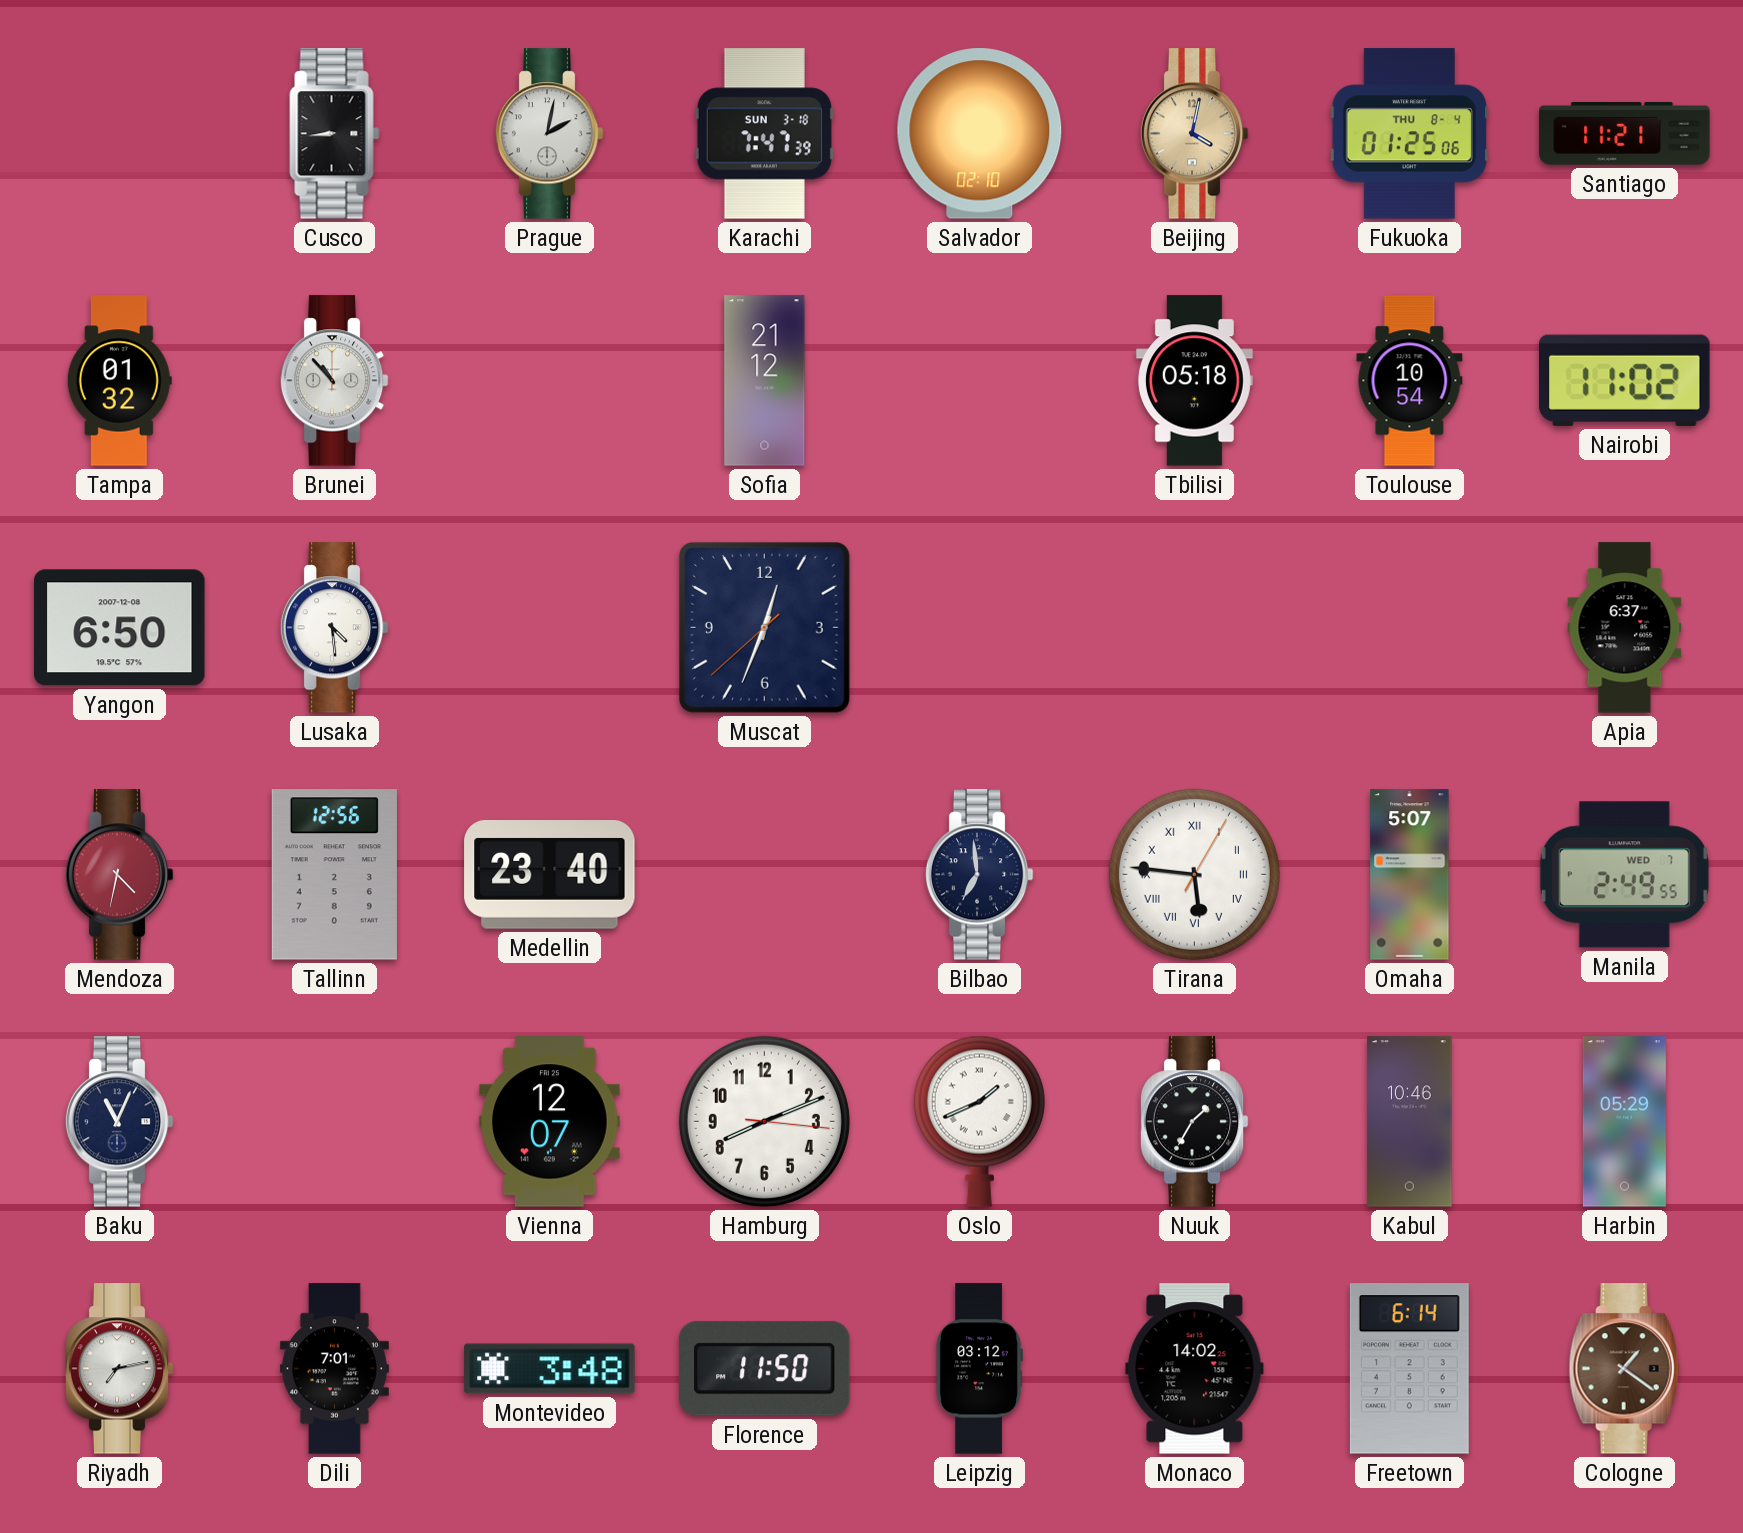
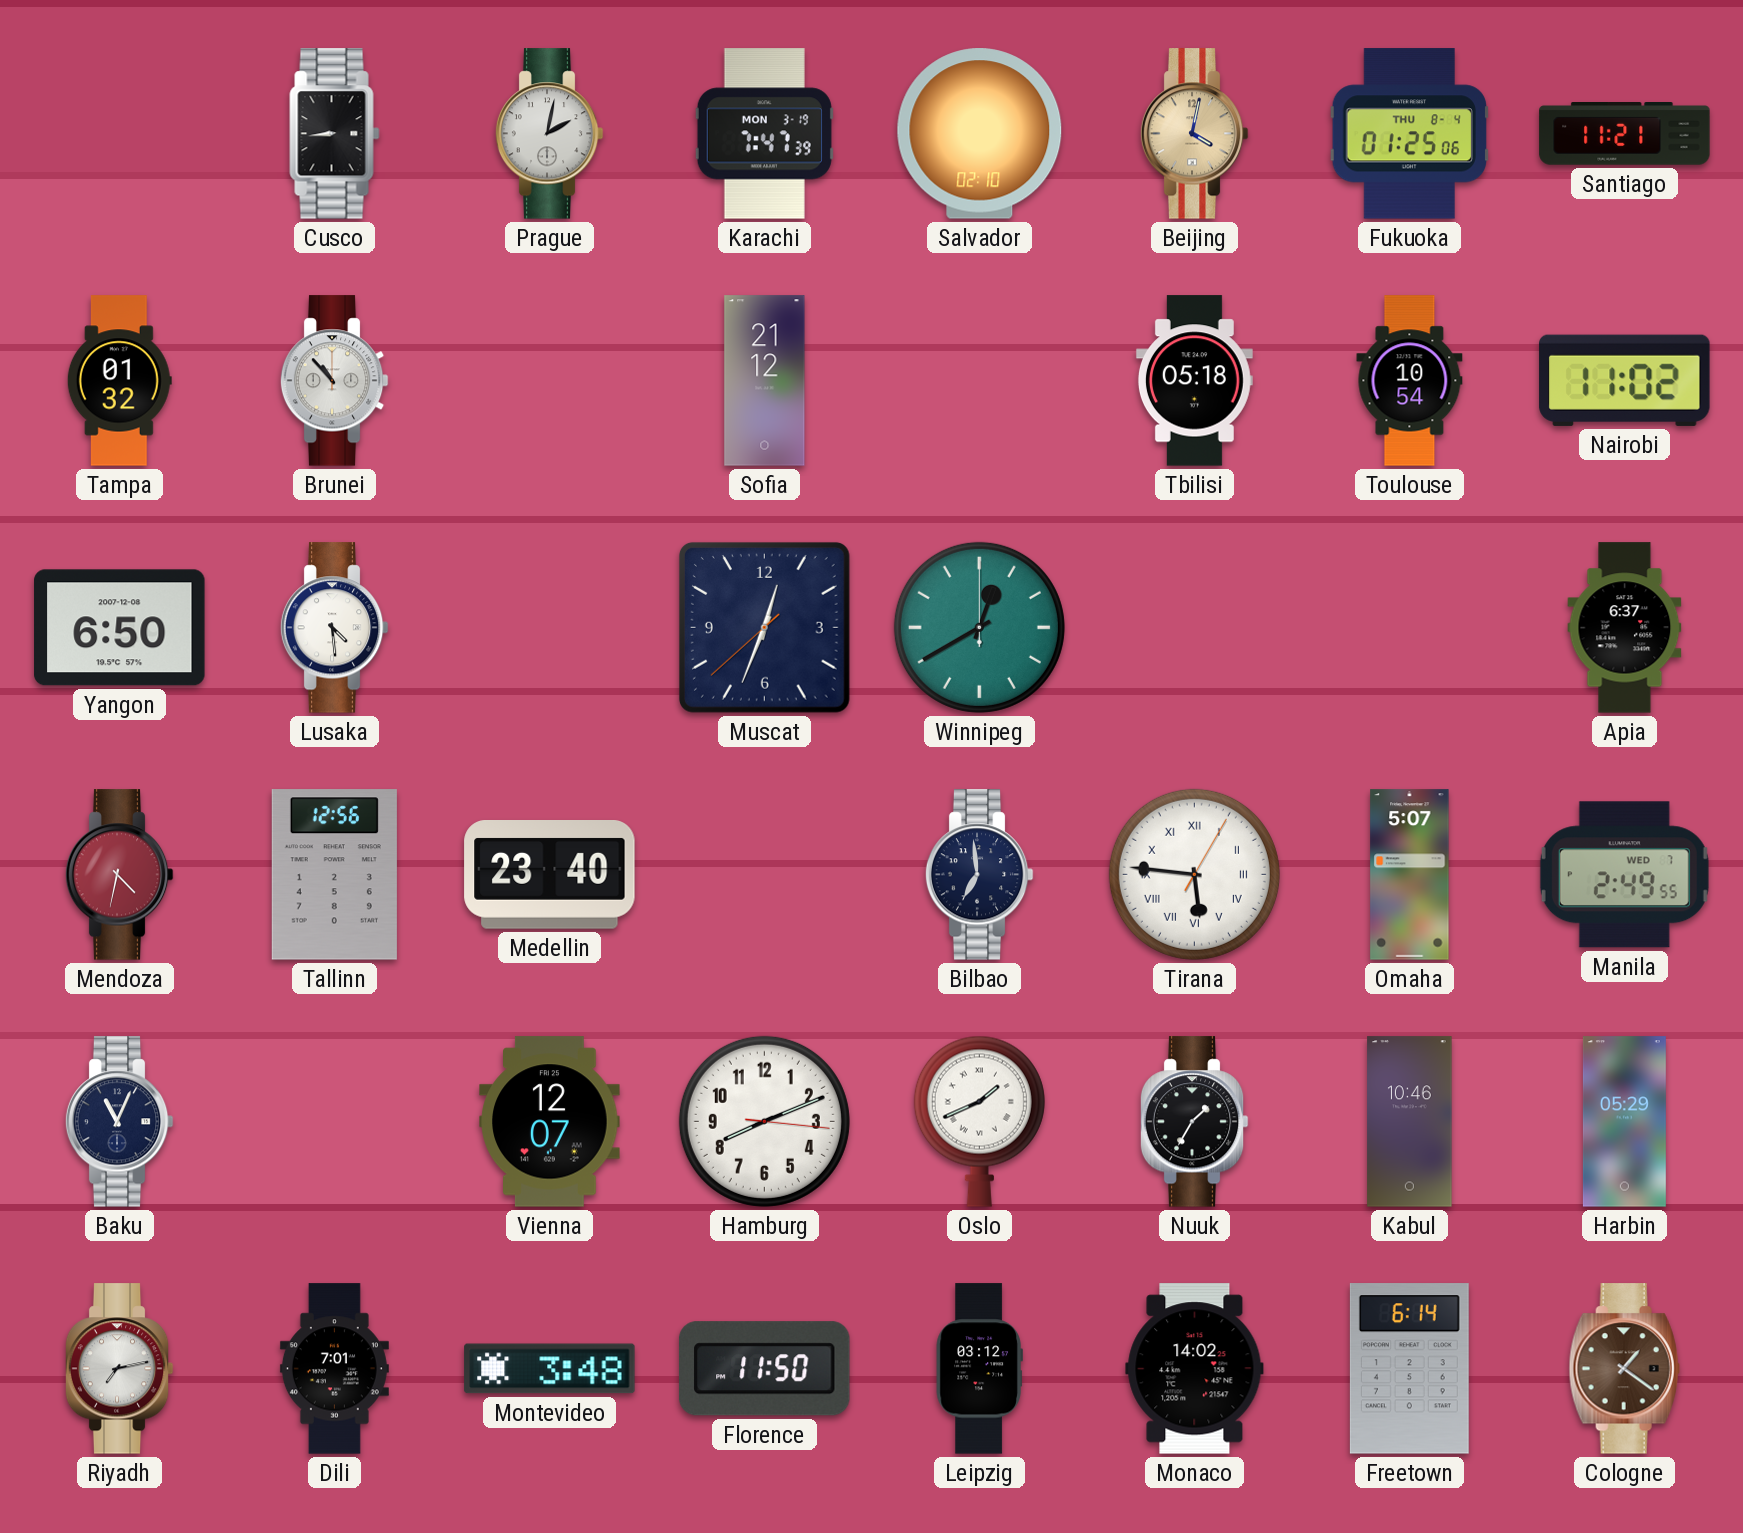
Karachi date: SUN 3-18 -> MON 3-19
Winnipeg: none -> 12:40
